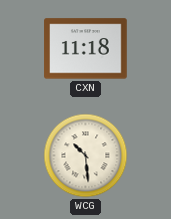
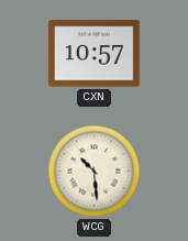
CXN: 11:18 -> 10:57
